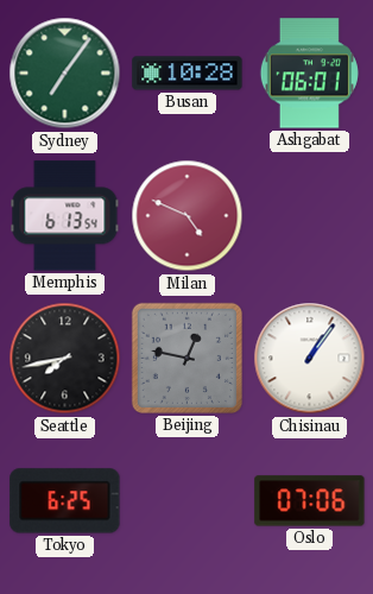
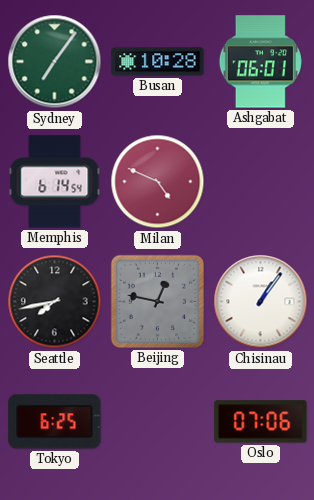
Memphis: 6:13 -> 6:14
